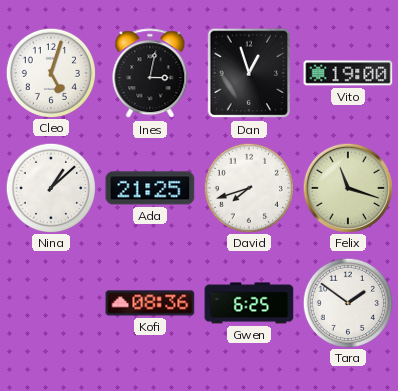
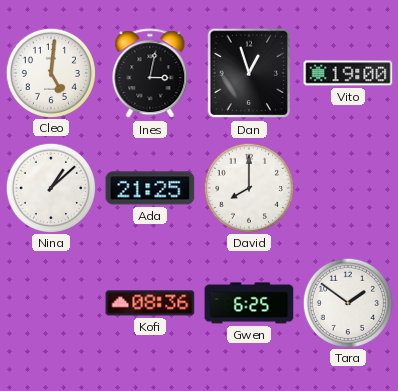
Cleo: 5:03 -> 5:01
David: 7:42 -> 8:00
Felix: 11:18 -> none
